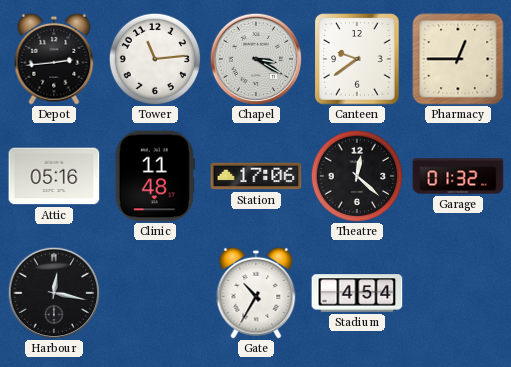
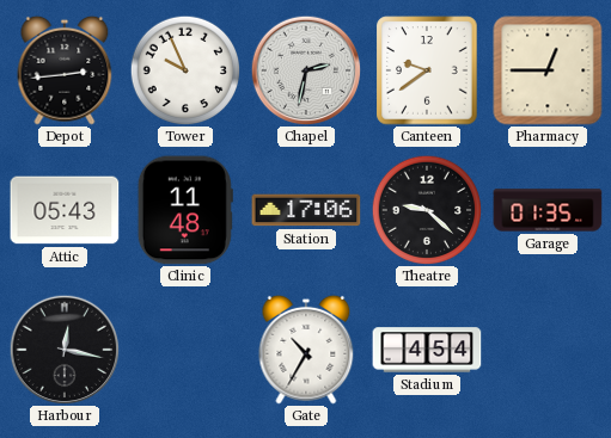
Tower: 11:14 -> 9:56
Chapel: 3:20 -> 2:32
Attic: 05:16 -> 05:43
Theatre: 12:22 -> 9:22
Garage: 01:32 -> 01:35
